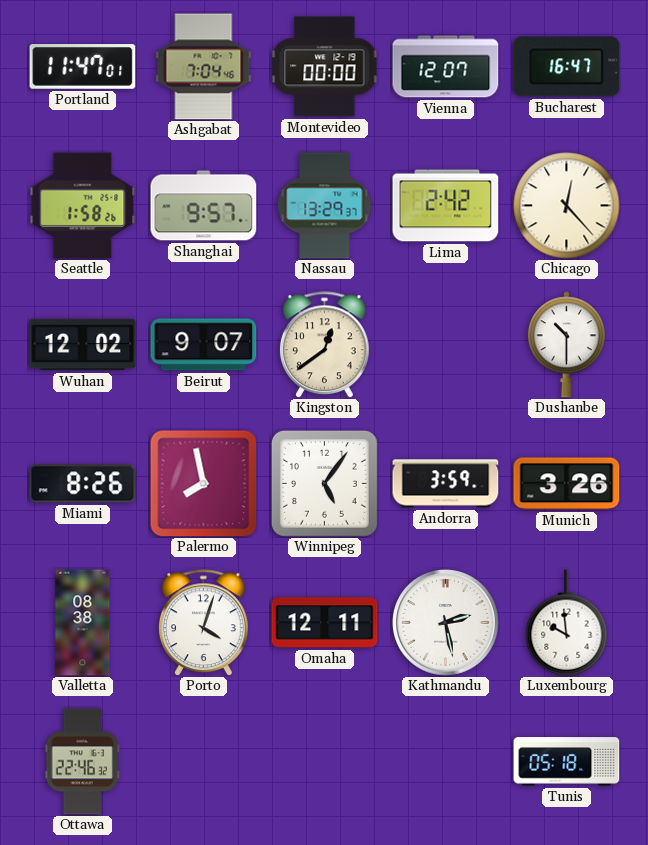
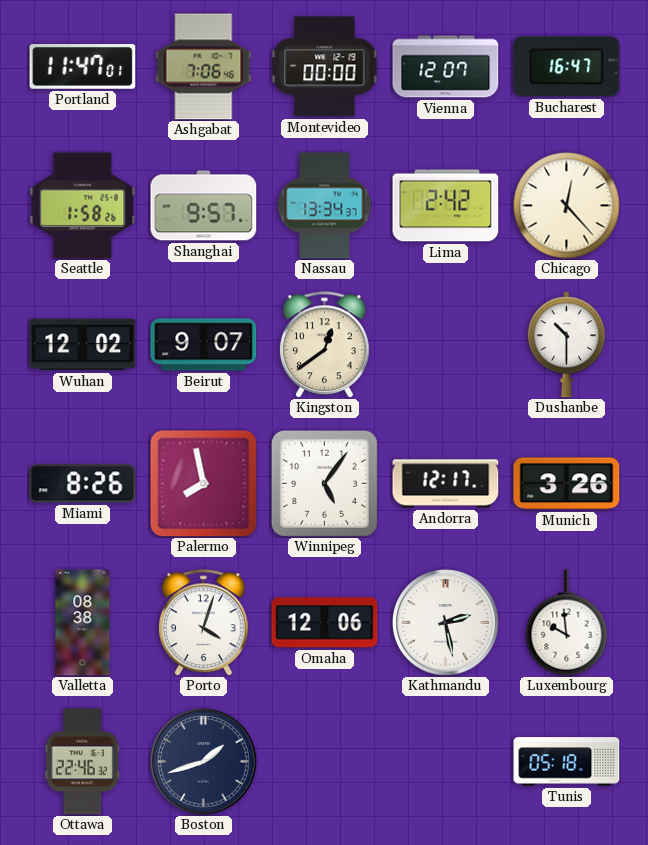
Ashgabat: 7:04 -> 7:06
Nassau: 13:29 -> 13:34
Andorra: 3:59 -> 12:17
Omaha: 12:11 -> 12:06
Boston: none -> 1:42
